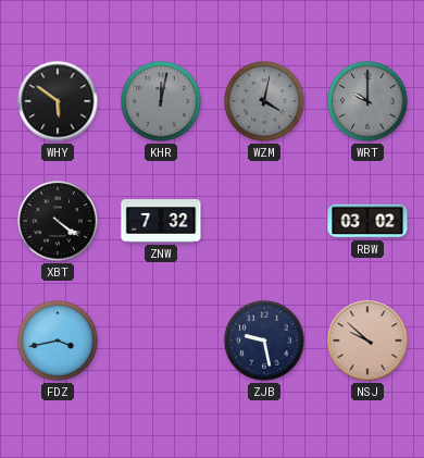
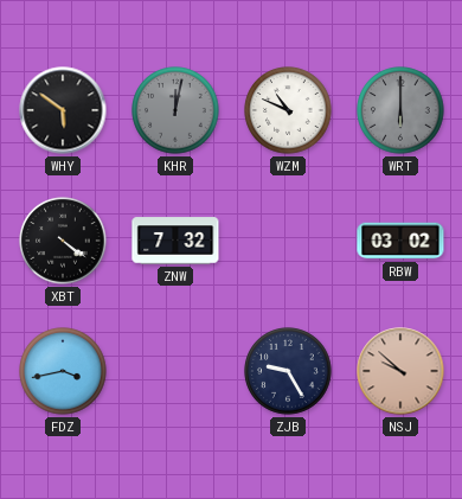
WZM: 4:02 -> 10:49
WZM dial: grey -> white
WRT: 10:00 -> 6:00
ZJB: 9:28 -> 9:25
